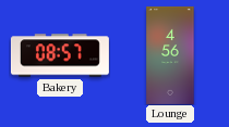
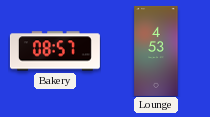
Lounge: 4:56 -> 4:53
